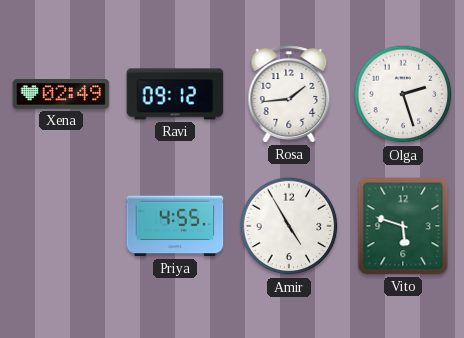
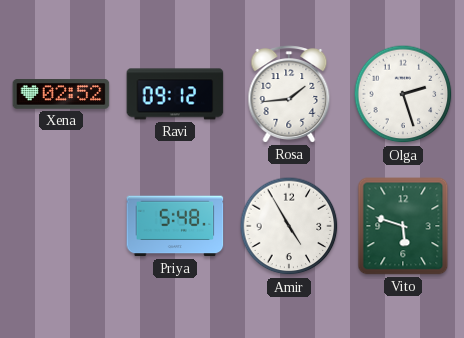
Xena: 02:49 -> 02:52
Priya: 4:55 -> 5:48
